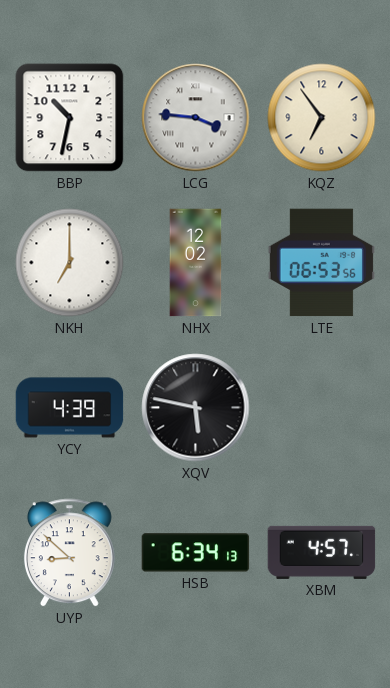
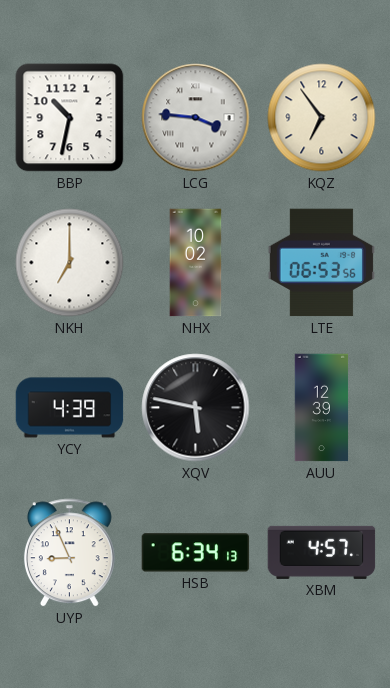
NHX: 12:02 -> 10:02
AUU: none -> 12:39
UYP: 8:52 -> 8:56
